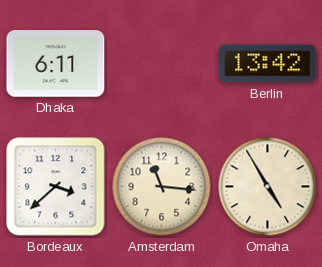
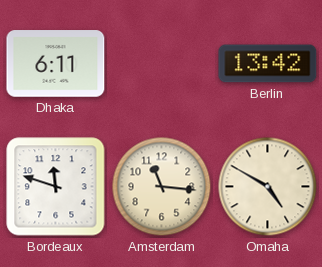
Bordeaux: 3:38 -> 11:48
Omaha: 4:55 -> 4:50
